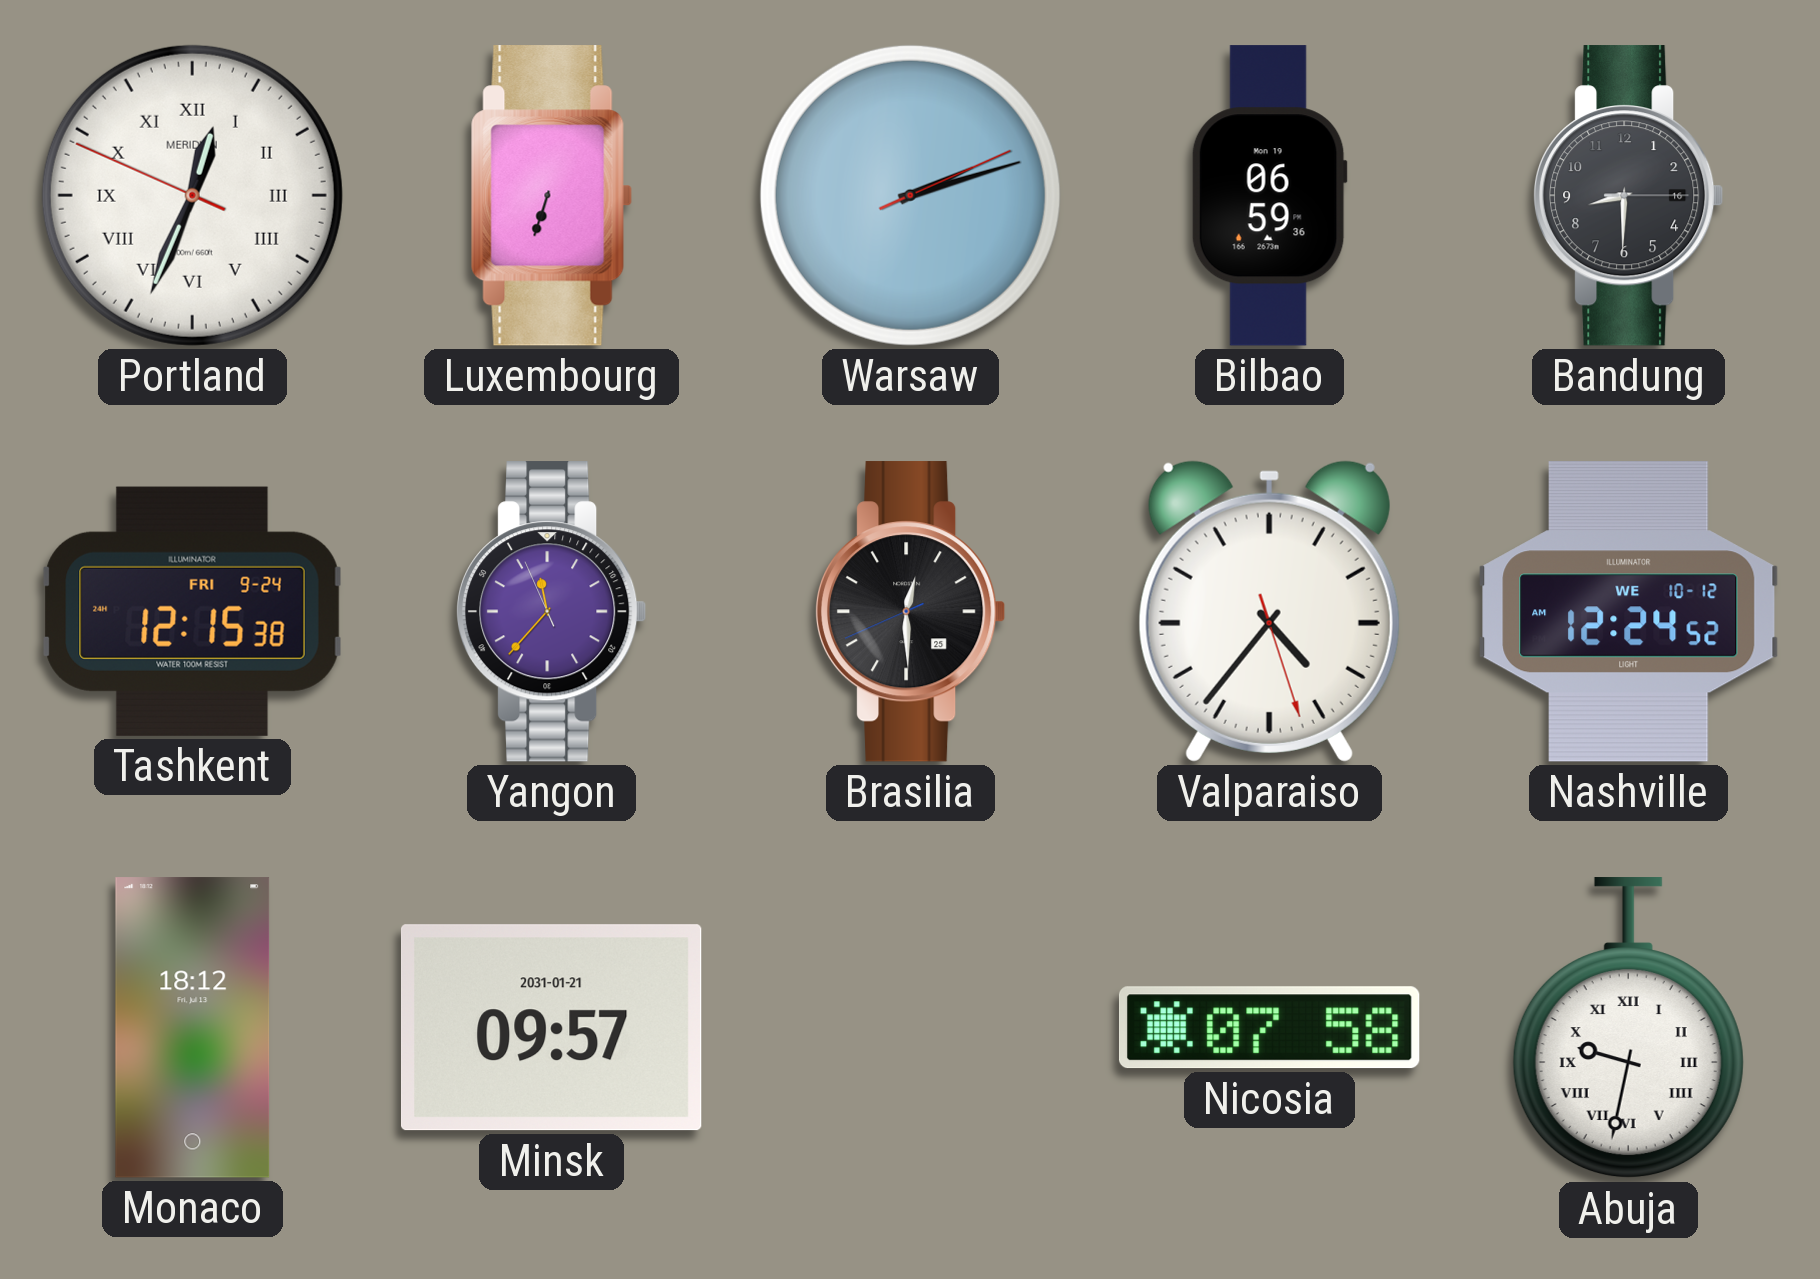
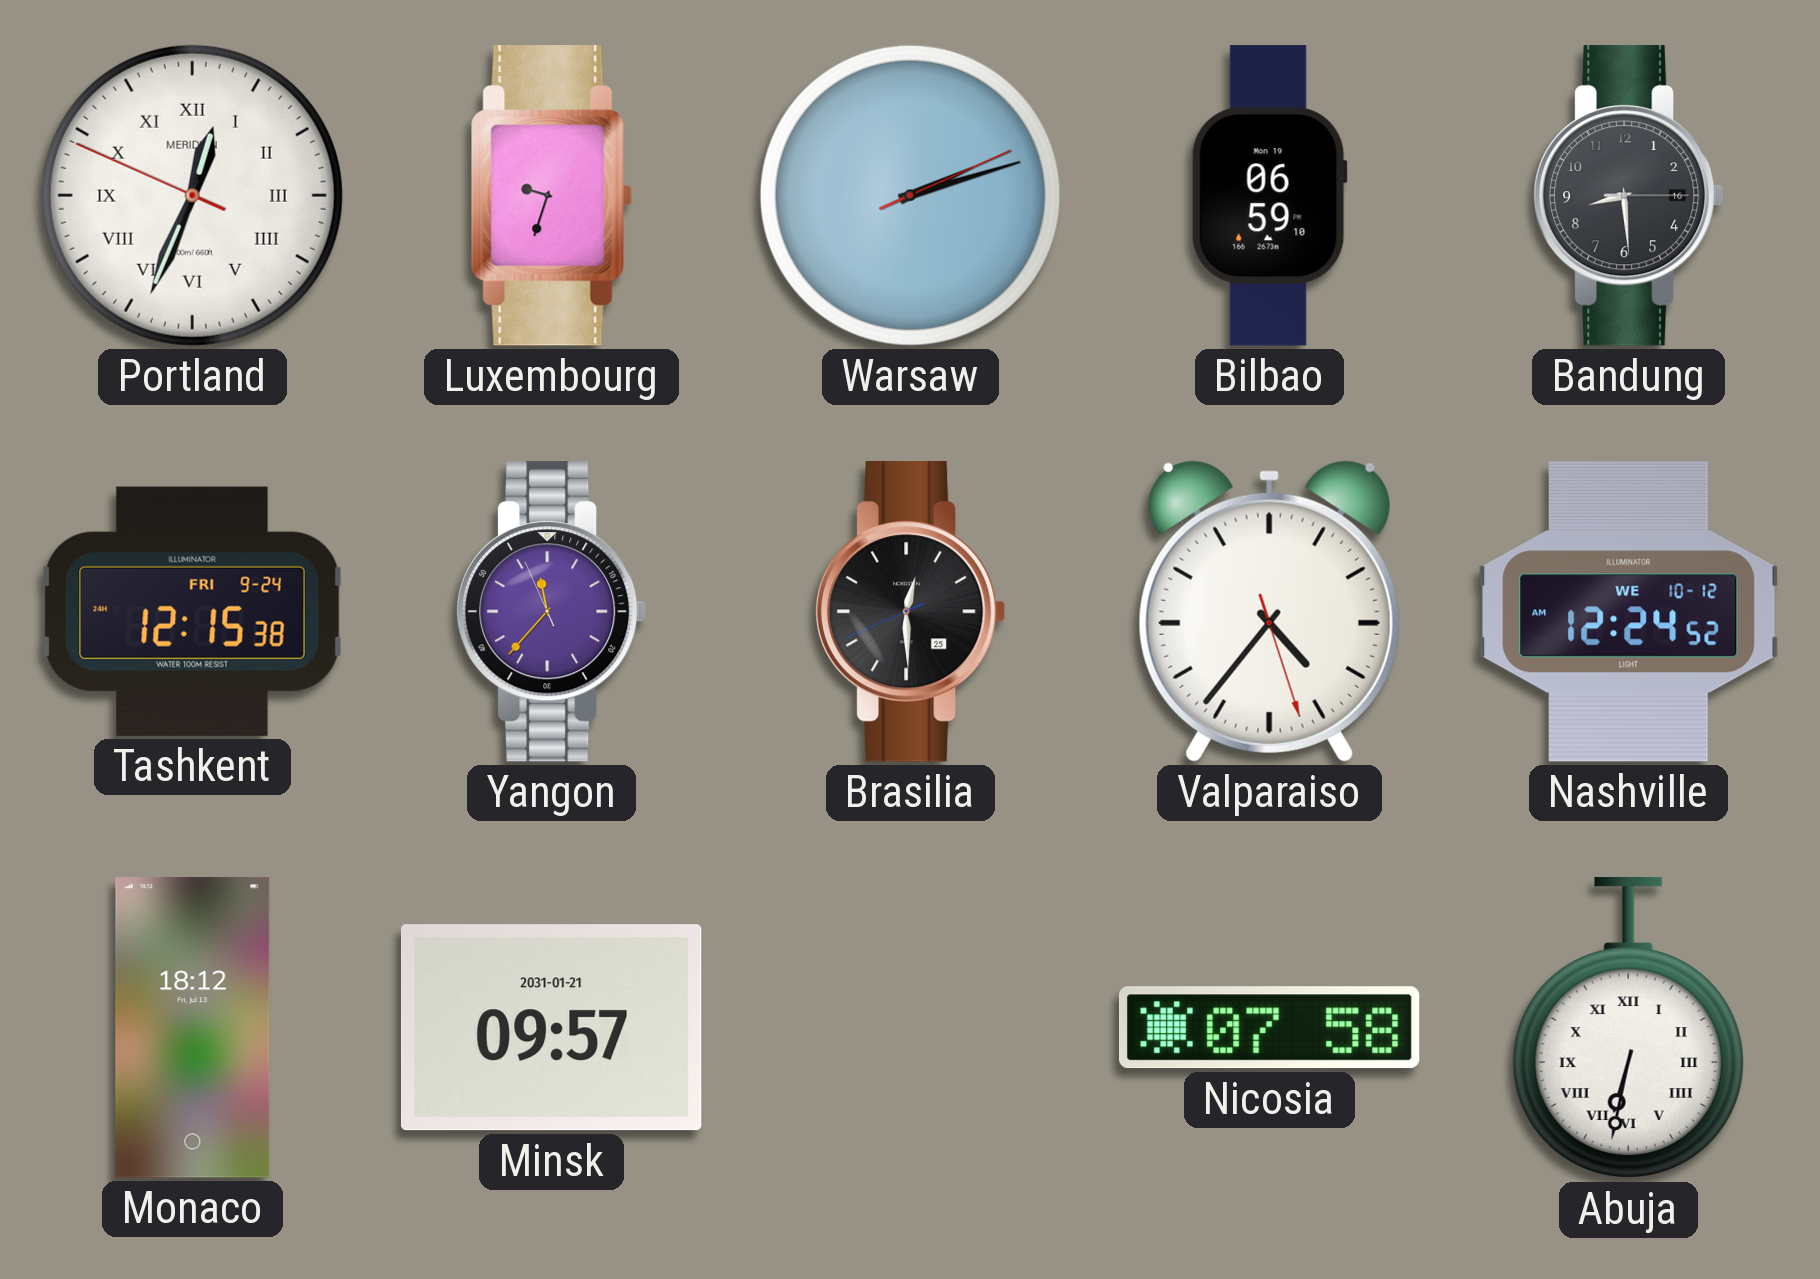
Luxembourg: 6:33 -> 9:33
Bilbao: 06:59:36 -> 06:59:10
Bandung: 8:30 -> 8:29
Abuja: 9:32 -> 6:32
